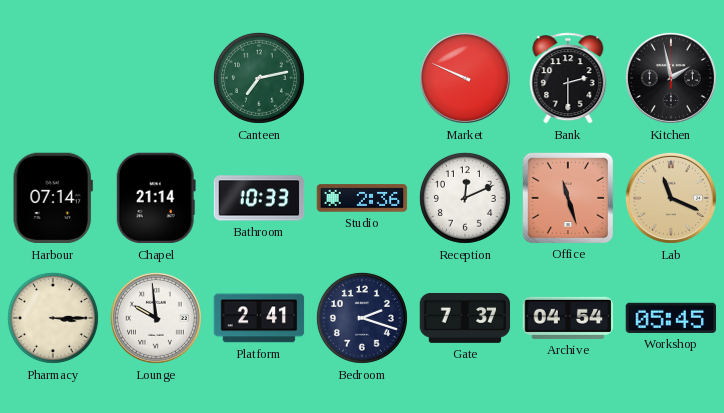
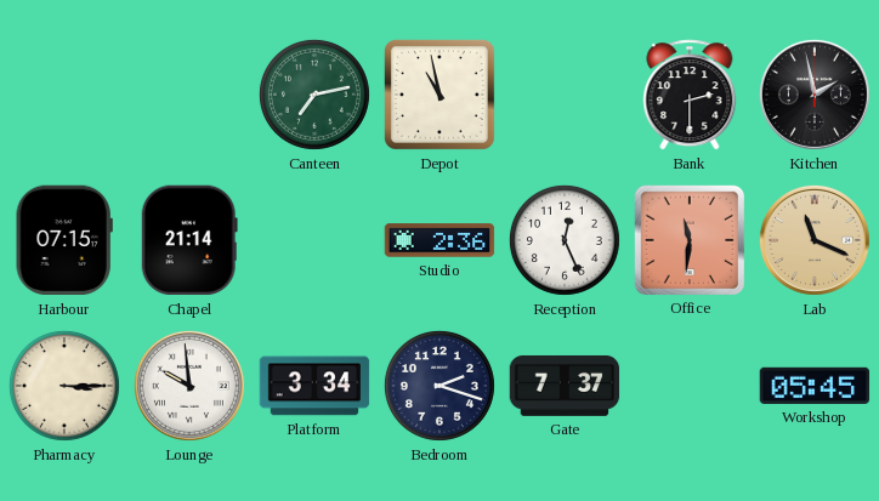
Depot: none -> 10:58
Market: 9:49 -> none
Harbour: 07:14 -> 07:15
Bathroom: 10:33 -> none
Reception: 12:11 -> 12:26
Office: 11:27 -> 11:31
Platform: 2:41 -> 3:34
Archive: 04:54 -> none
